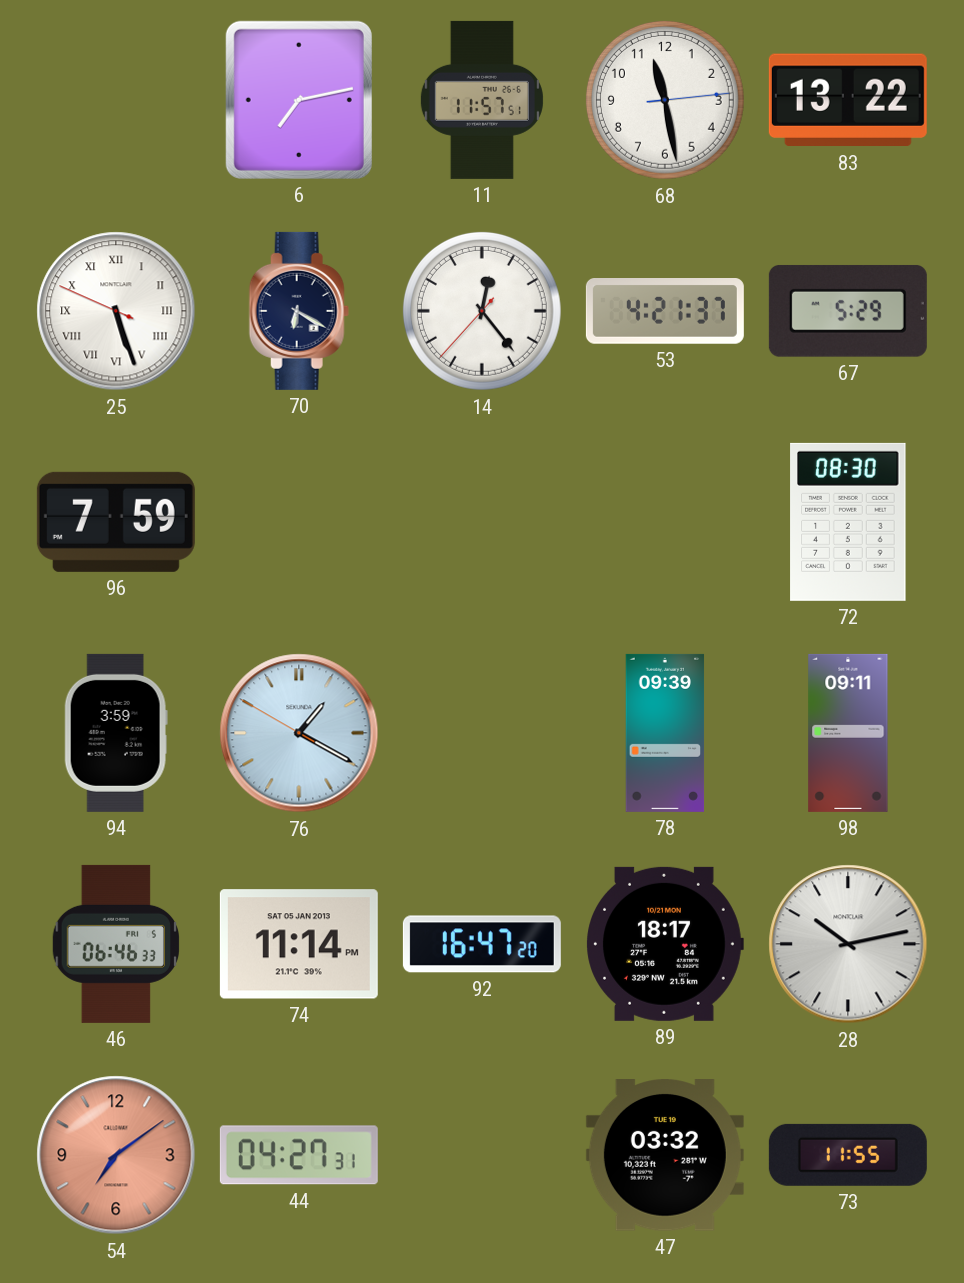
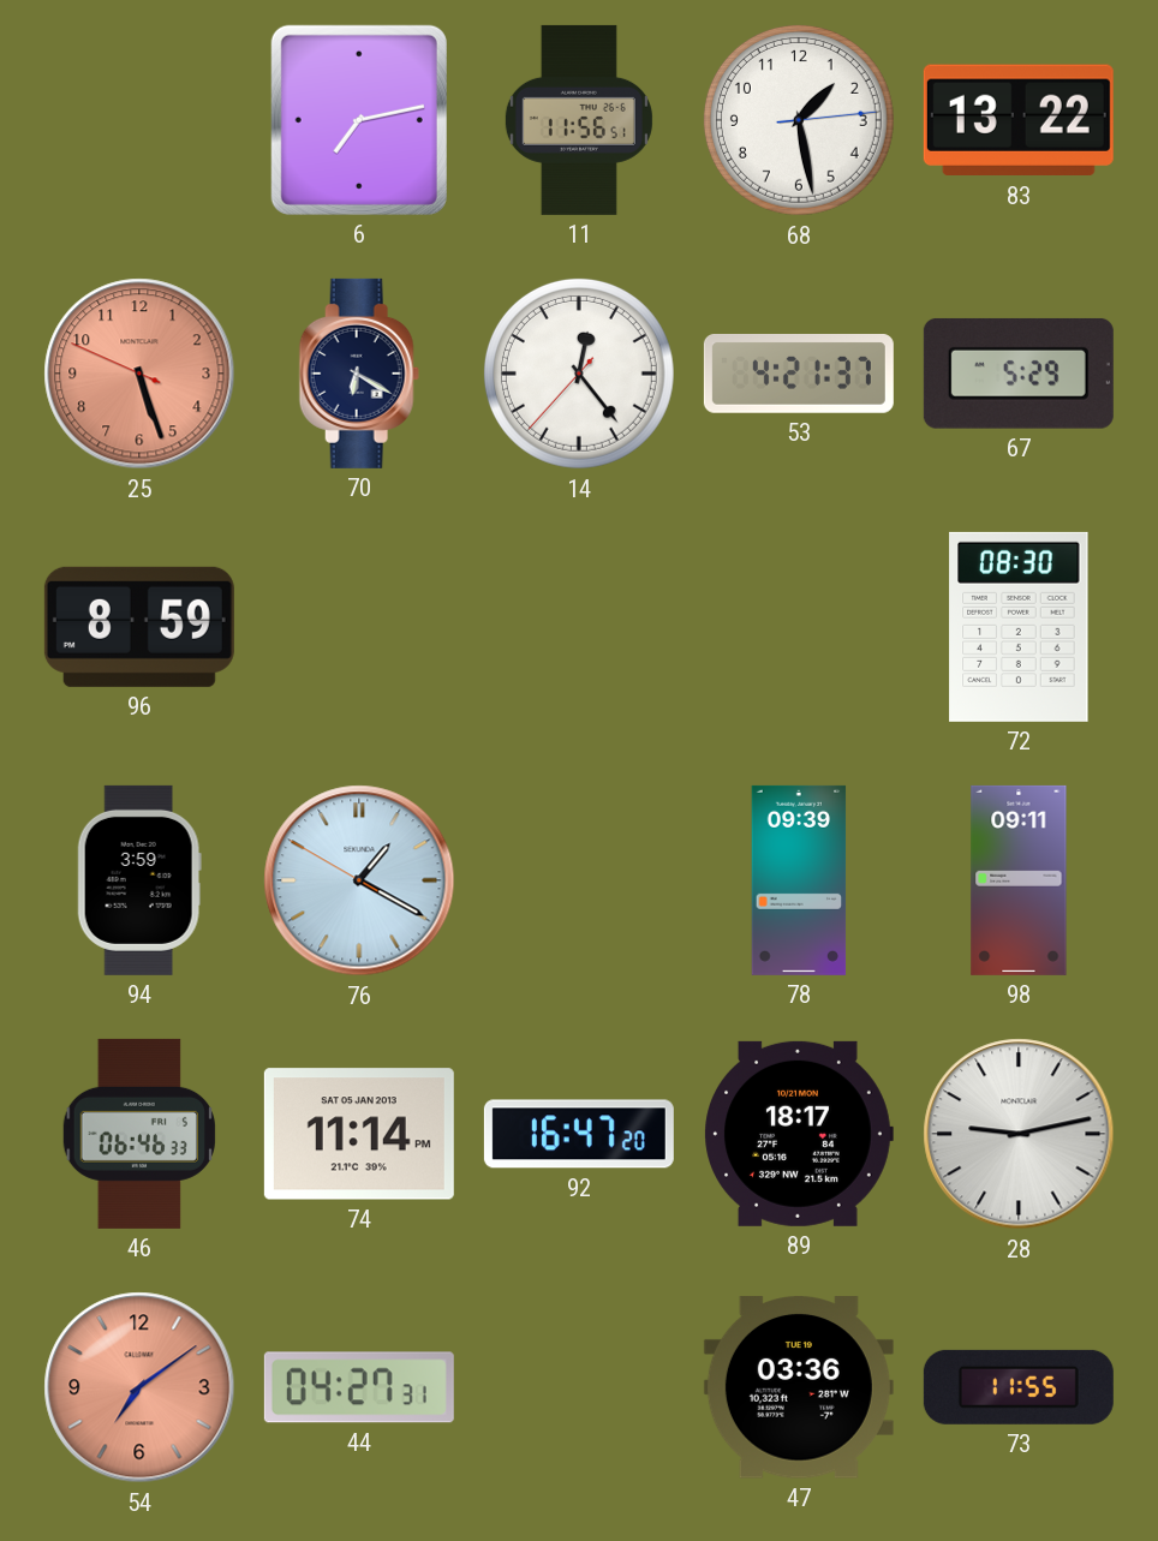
11: 11:57 -> 11:56
68: 11:28 -> 1:28
25 dial: white -> salmon
25 numerals: Roman -> Arabic
96: 7:59 -> 8:59
28: 10:13 -> 9:13
47: 03:32 -> 03:36
